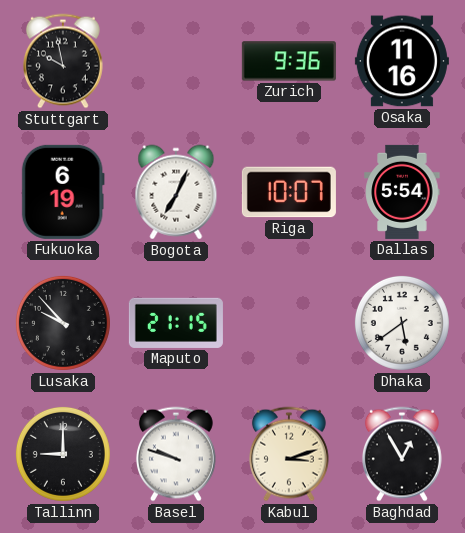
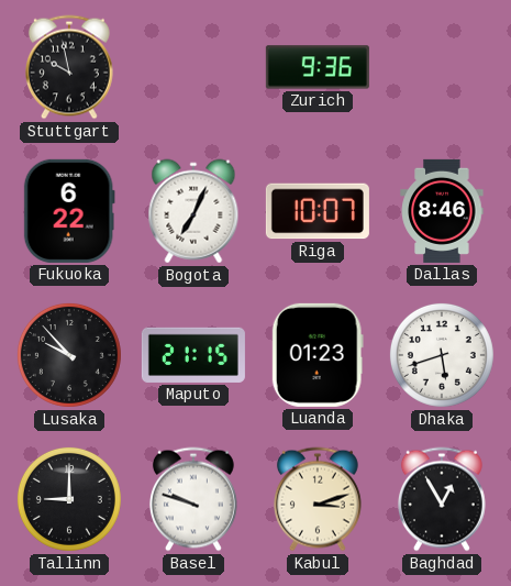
Osaka: 11:16 -> none
Fukuoka: 6:19 -> 6:22
Dallas: 5:54 -> 8:46
Luanda: none -> 01:23
Dhaka: 5:39 -> 5:42
